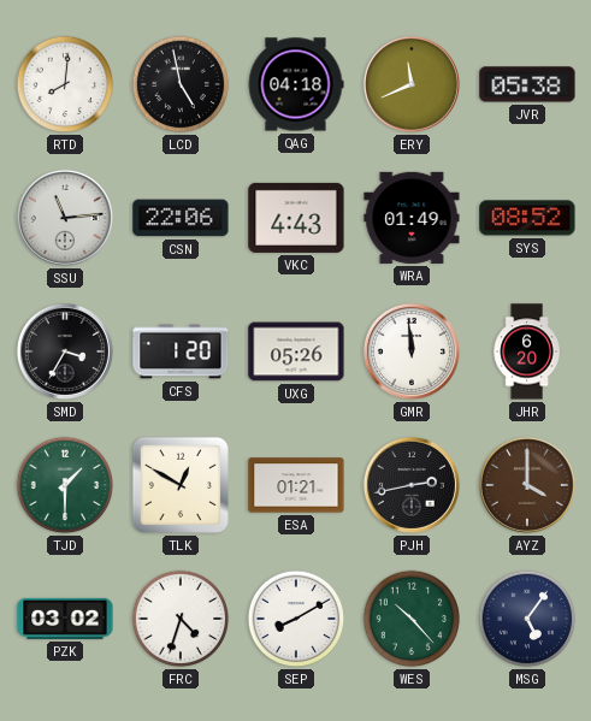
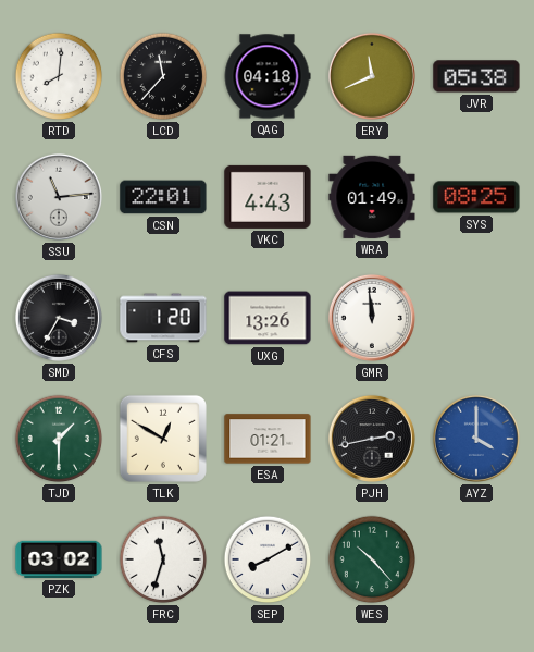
LCD: 4:58 -> 11:37
CSN: 22:06 -> 22:01
SYS: 08:52 -> 08:25
UXG: 05:26 -> 13:26
JHR: 6:20 -> none
AYZ dial: brown -> blue
FRC: 4:33 -> 11:33
MSG: 5:06 -> none
